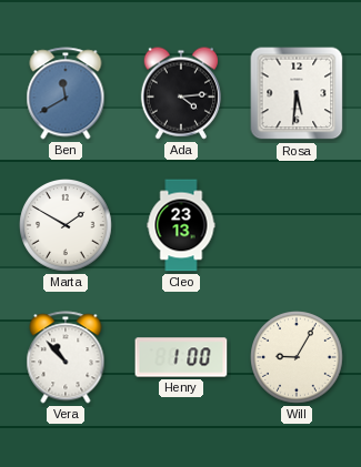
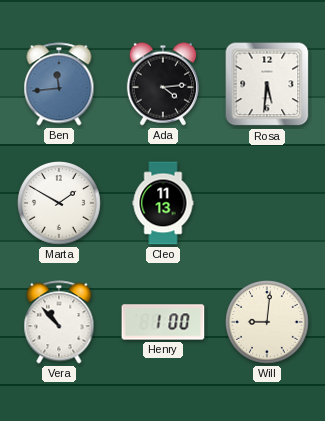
Ben: 11:40 -> 11:44
Cleo: 23:13 -> 11:13
Will: 9:05 -> 9:01
